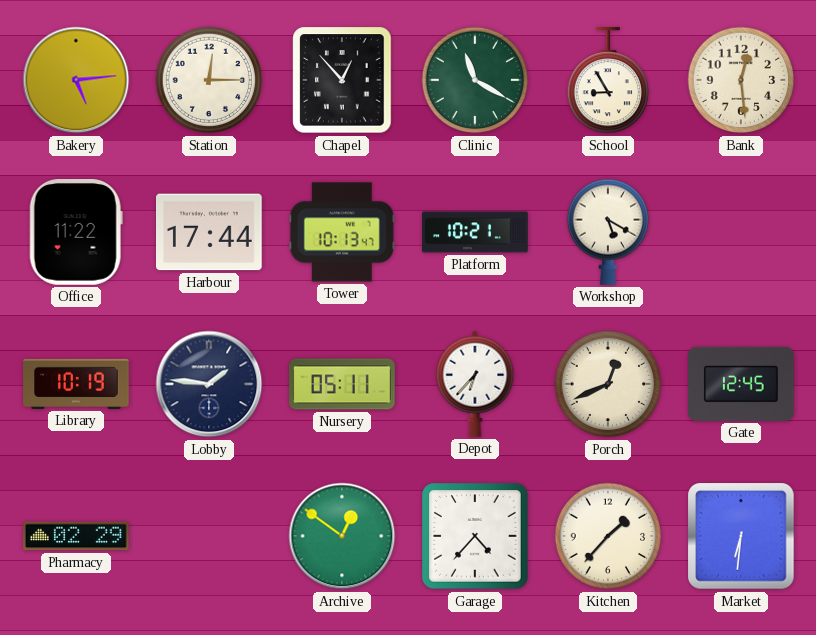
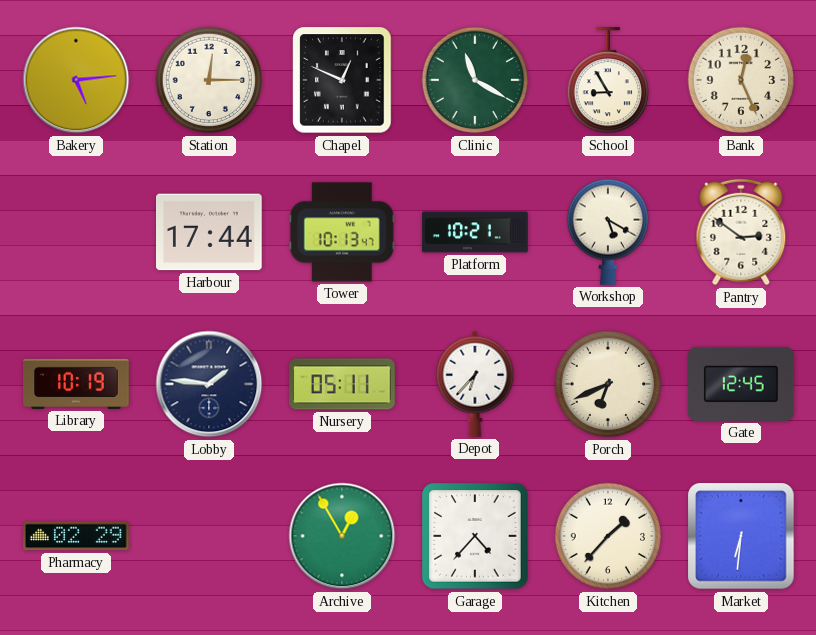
Chapel: 12:53 -> 12:49
Bank: 12:29 -> 12:26
Office: 11:22 -> none
Pantry: none -> 2:51
Porch: 12:41 -> 6:41
Archive: 12:51 -> 12:55
